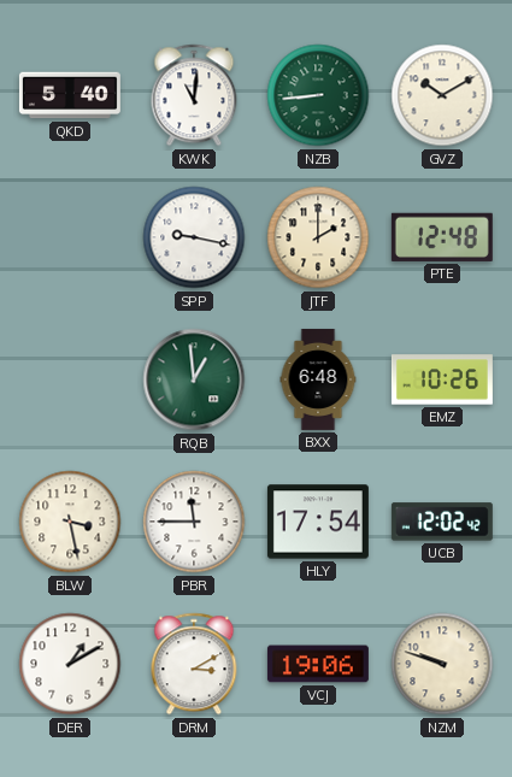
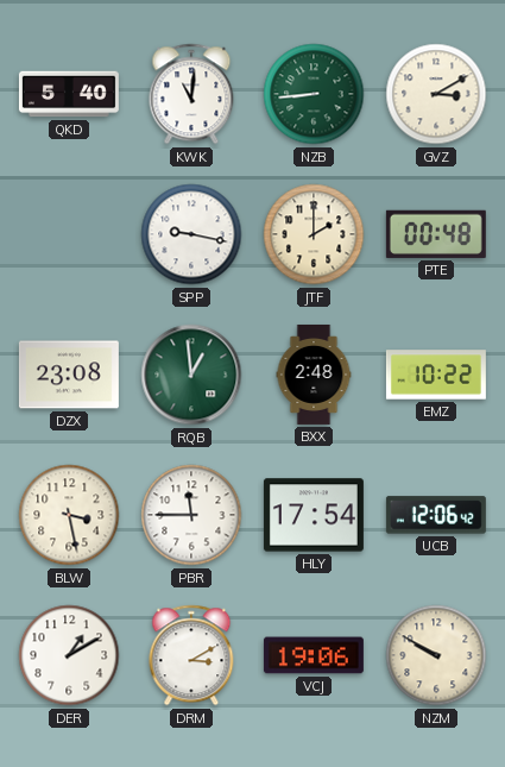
GVZ: 10:10 -> 3:10
PTE: 12:48 -> 00:48
DZX: none -> 23:08
BXX: 6:48 -> 2:48
EMZ: 10:26 -> 10:22
UCB: 12:02 -> 12:06
NZM: 9:48 -> 9:50
